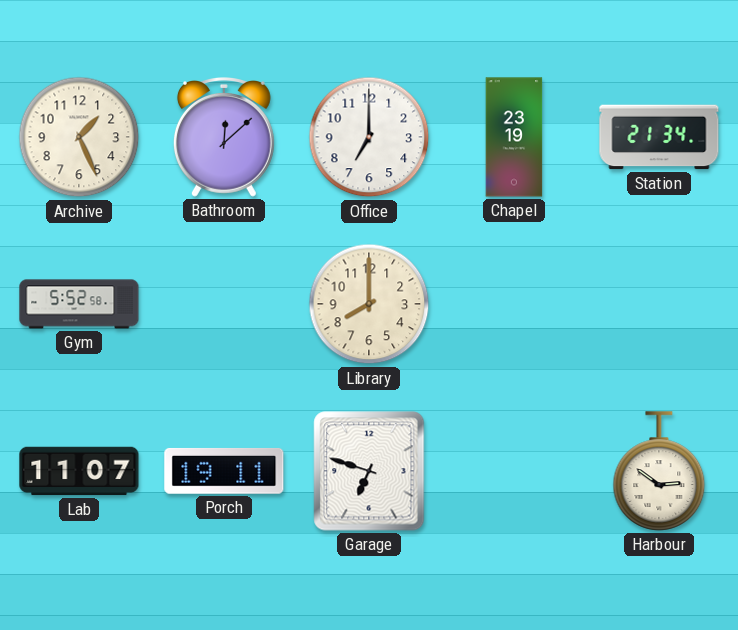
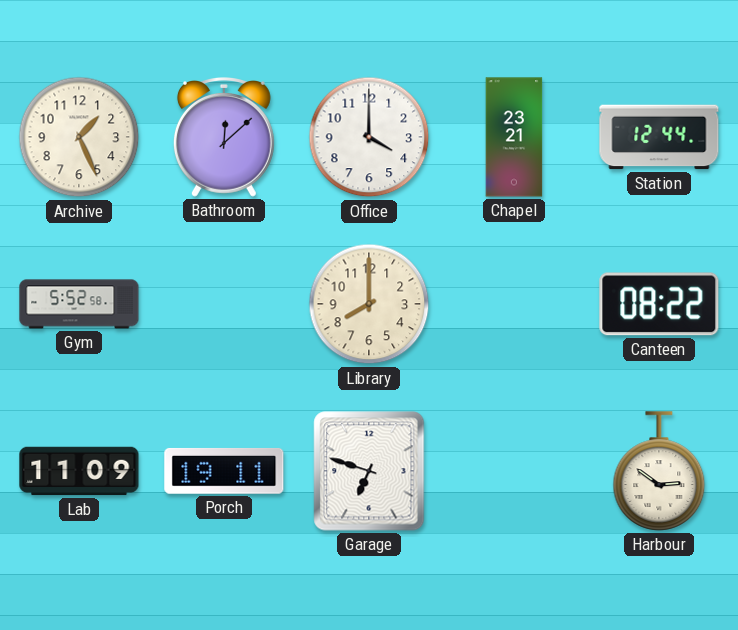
Office: 7:00 -> 4:00
Chapel: 23:19 -> 23:21
Station: 21:34 -> 12:44
Canteen: none -> 08:22
Lab: 11:07 -> 11:09
